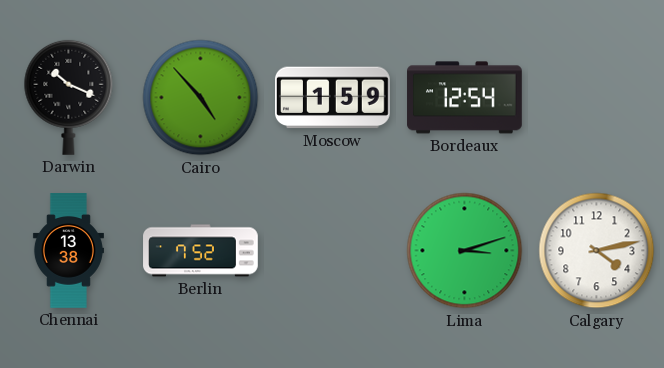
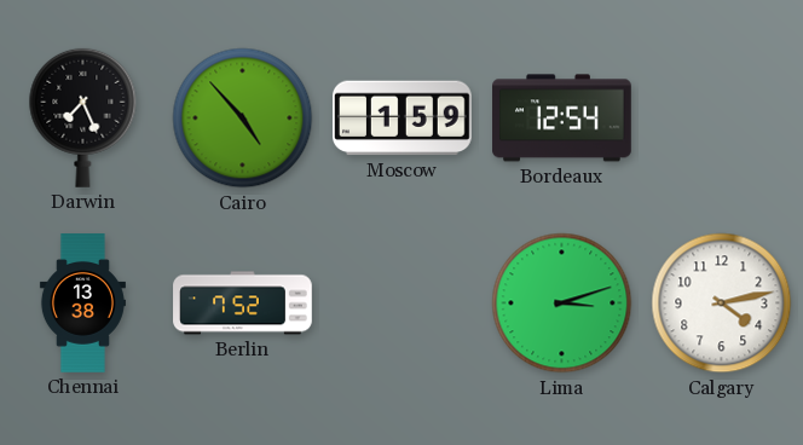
Darwin: 10:19 -> 7:26
